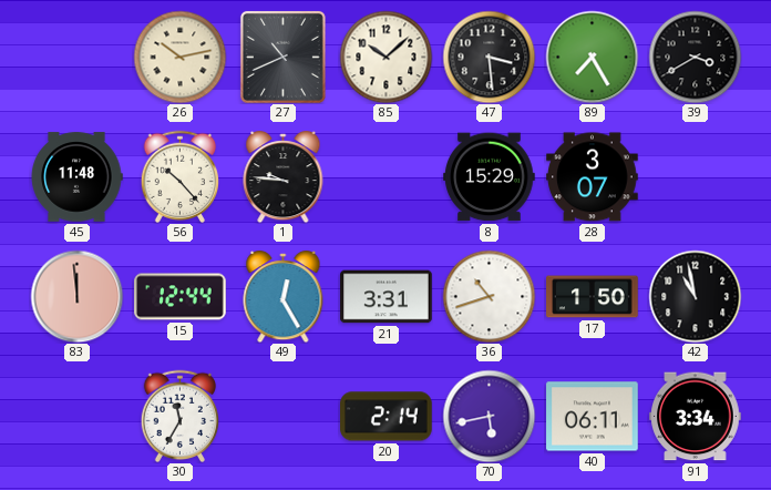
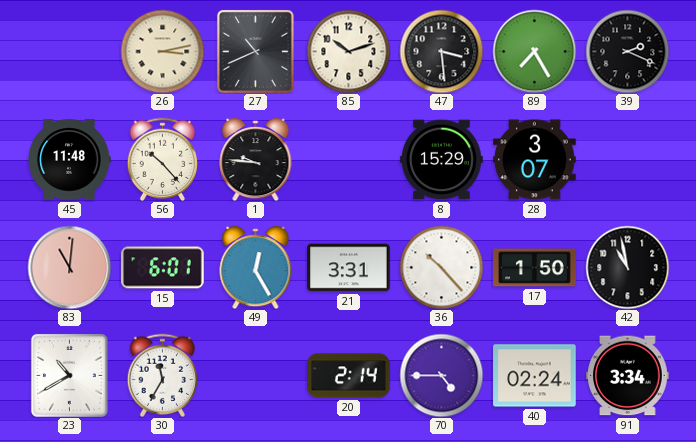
26: 10:13 -> 3:13
85: 10:08 -> 10:12
39: 3:40 -> 2:19
83: 11:59 -> 11:01
15: 12:44 -> 6:01
36: 10:42 -> 10:23
23: none -> 10:40
70: 5:43 -> 4:45
40: 06:11 -> 02:24
